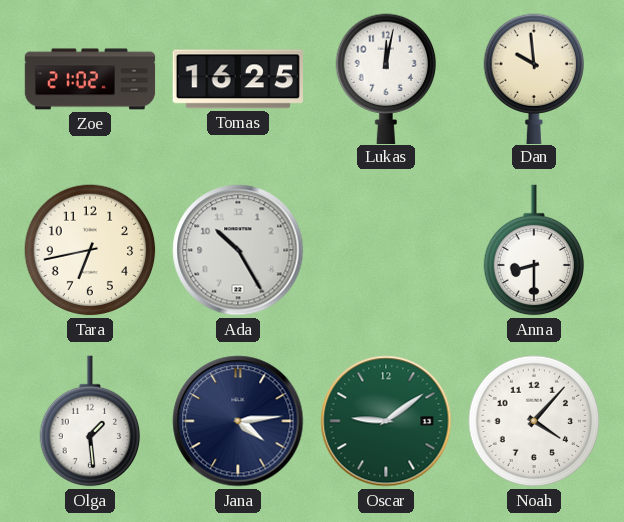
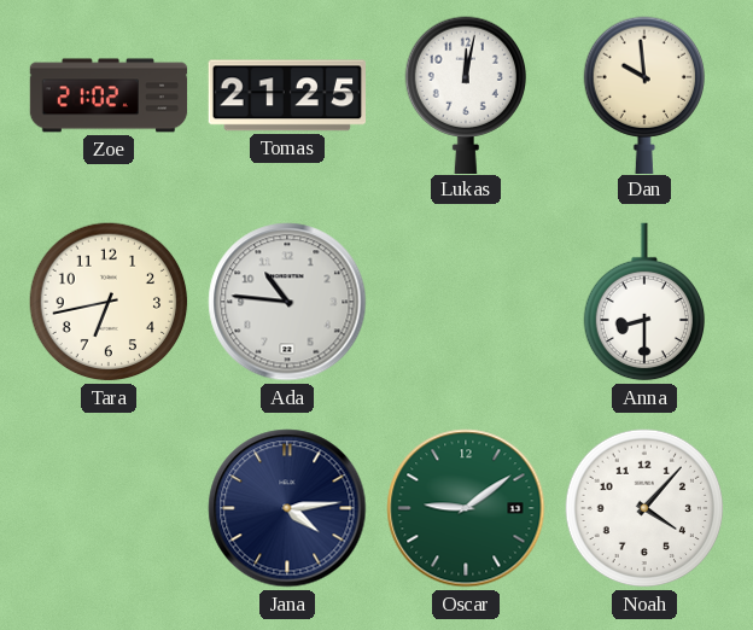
Tomas: 16:25 -> 21:25
Ada: 10:25 -> 10:46
Olga: 1:29 -> none
